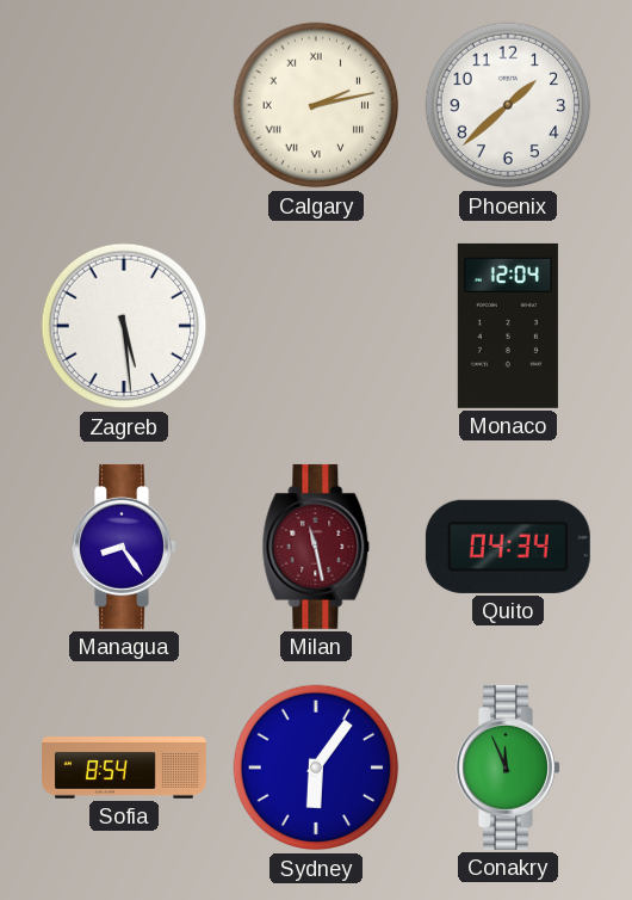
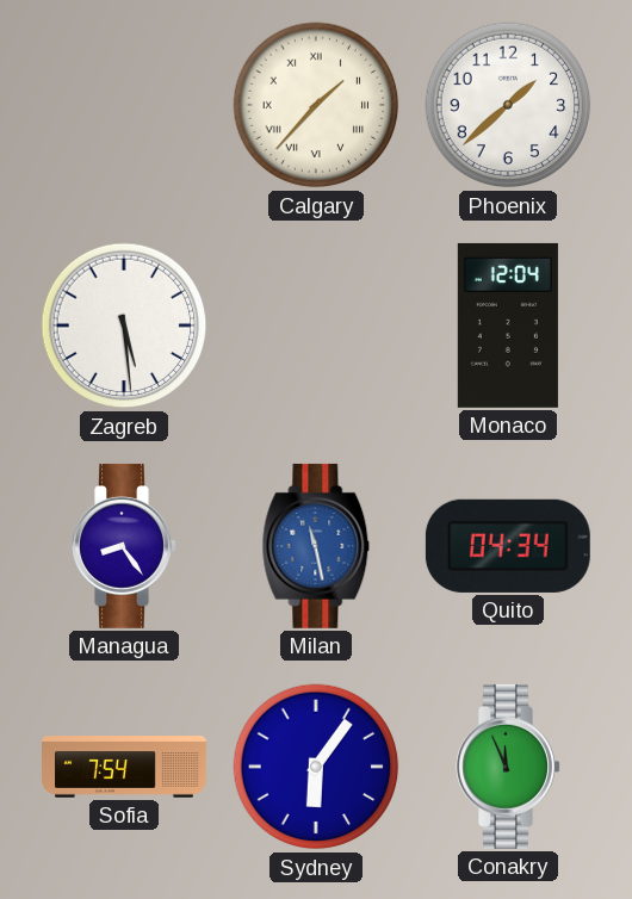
Calgary: 2:13 -> 1:37
Milan dial: burgundy -> blue
Sofia: 8:54 -> 7:54
